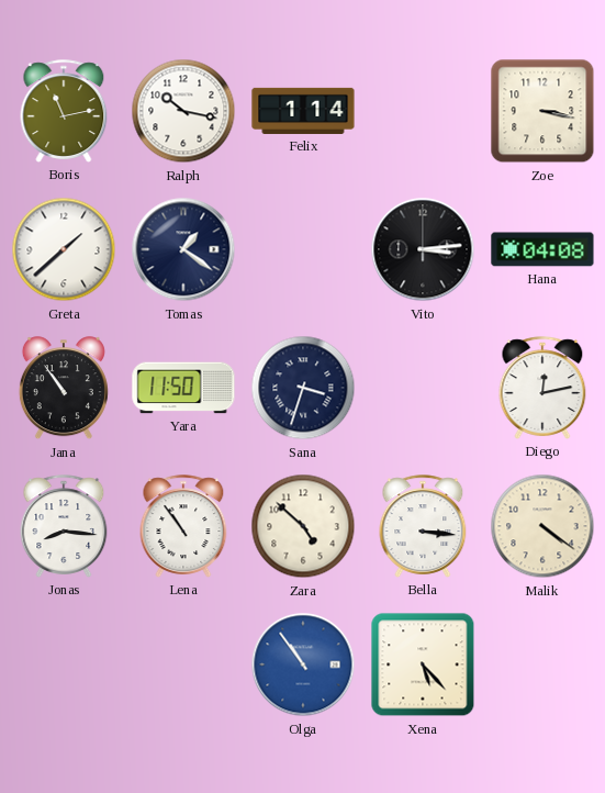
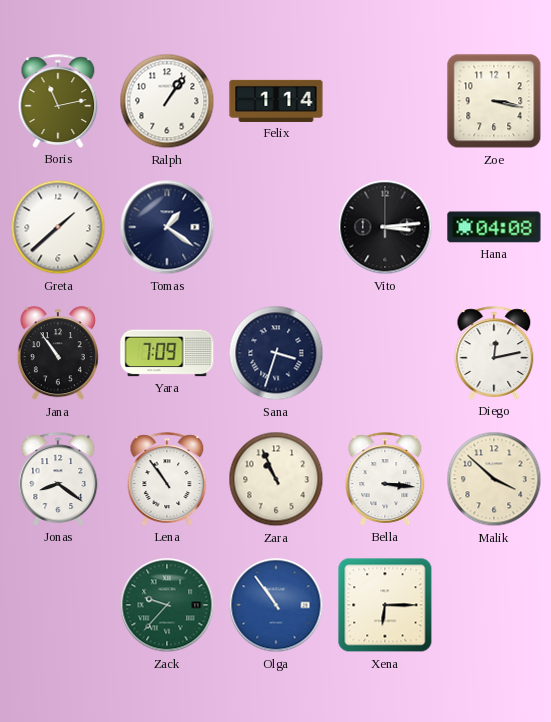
Ralph: 10:17 -> 1:06
Yara: 11:50 -> 7:09
Jonas: 8:16 -> 8:21
Zara: 4:52 -> 10:56
Malik: 4:21 -> 3:52
Zack: none -> 9:37
Xena: 5:23 -> 6:15
